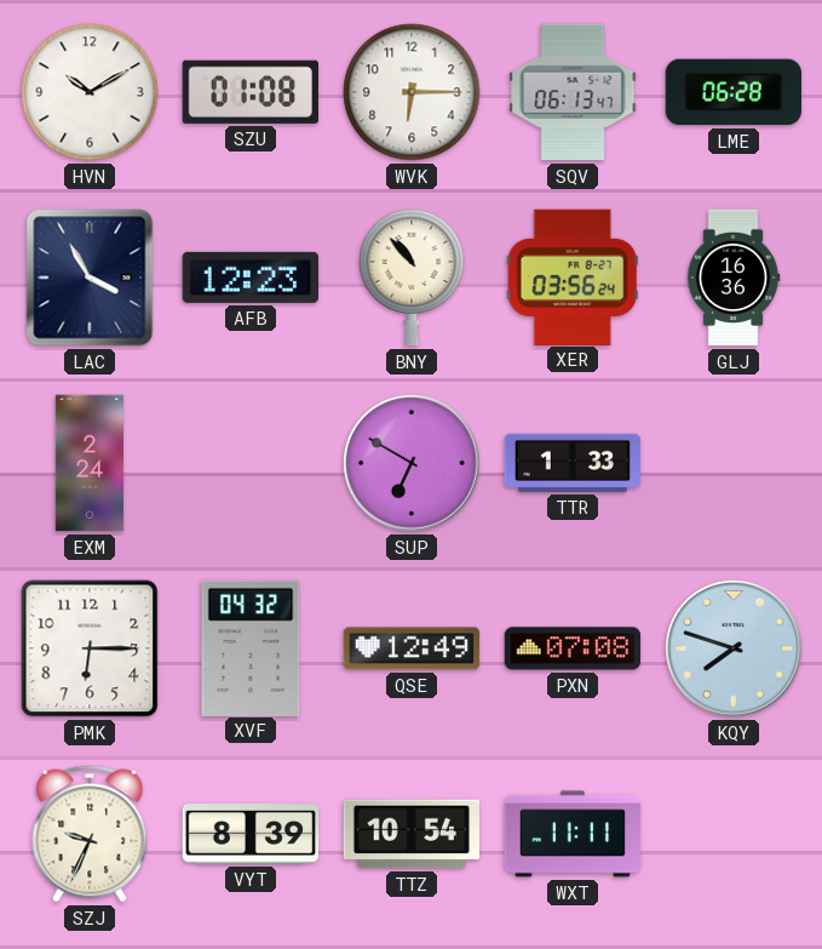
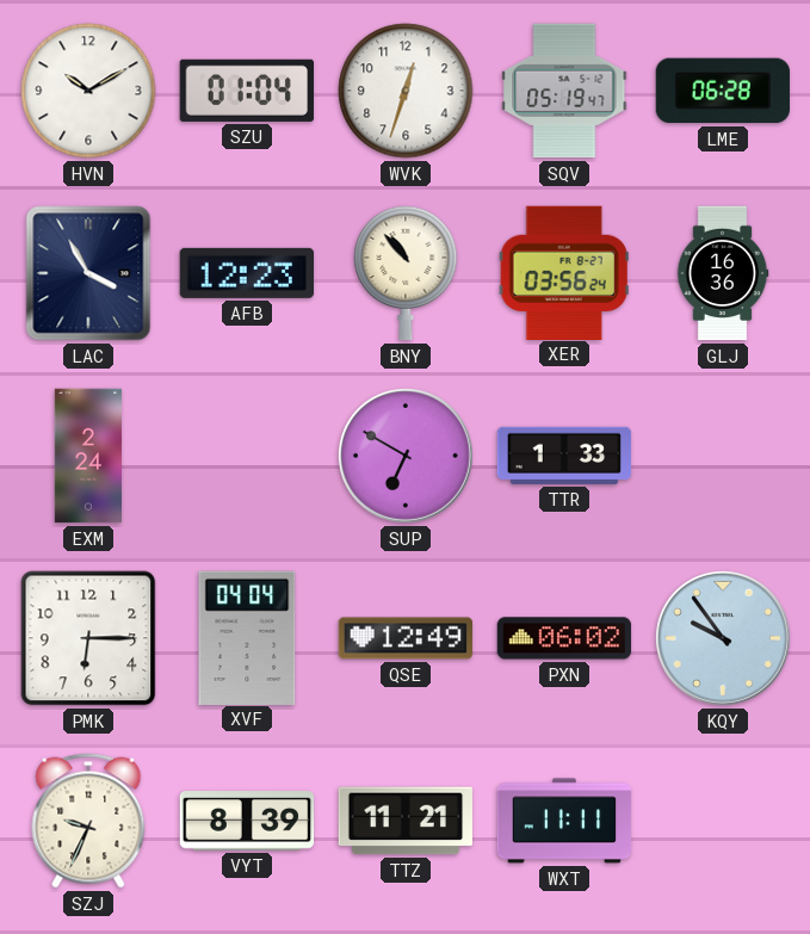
SZU: 01:08 -> 01:04
WVK: 6:15 -> 12:33
SQV: 06:13 -> 05:19
XVF: 04:32 -> 04:04
PXN: 07:08 -> 06:02
KQY: 7:48 -> 9:54
TTZ: 10:54 -> 11:21
